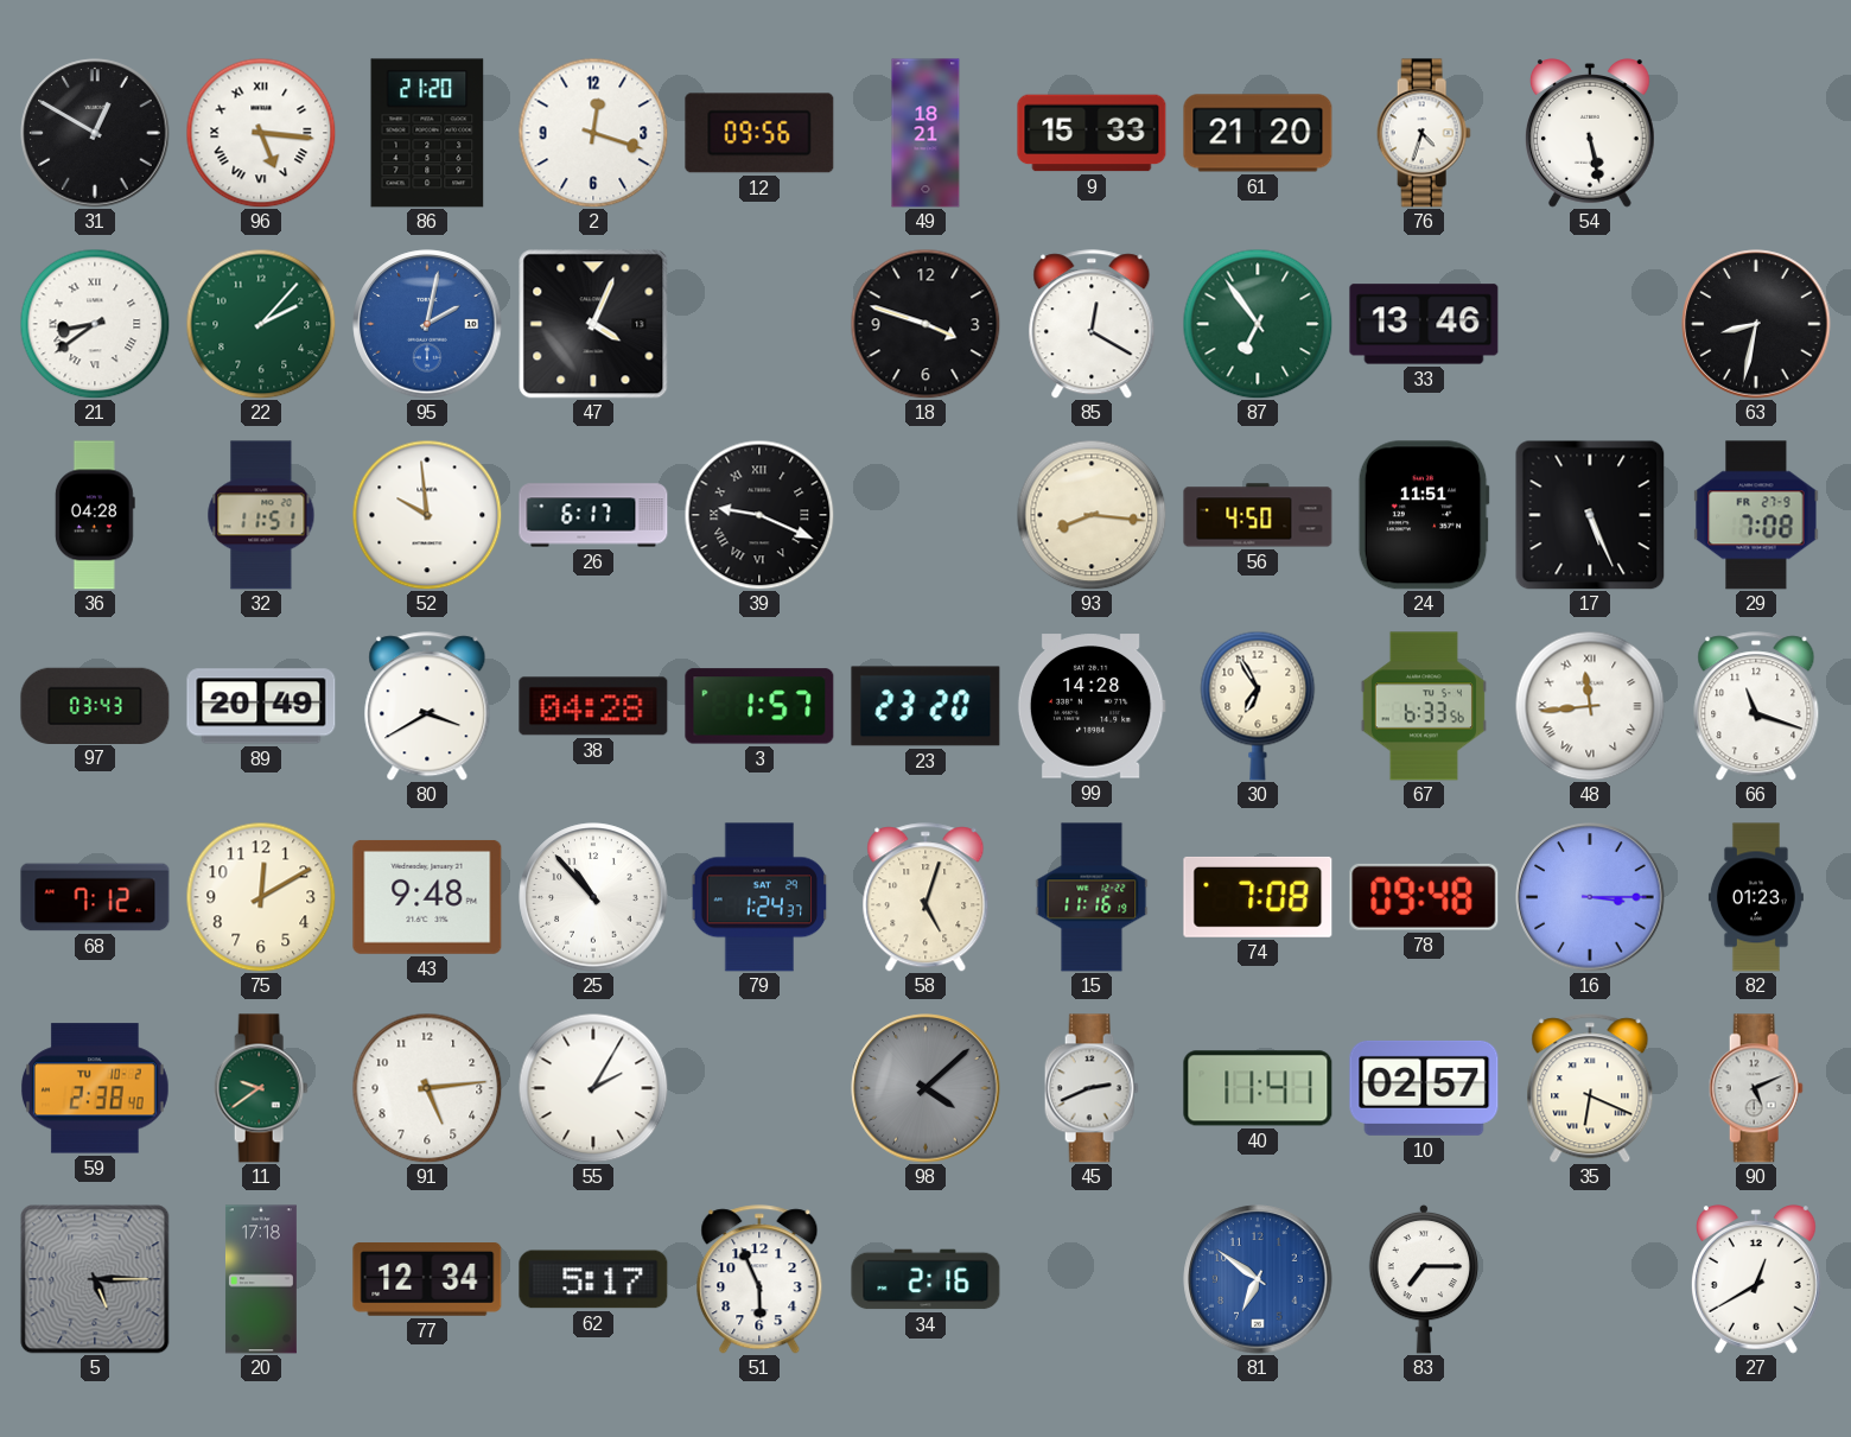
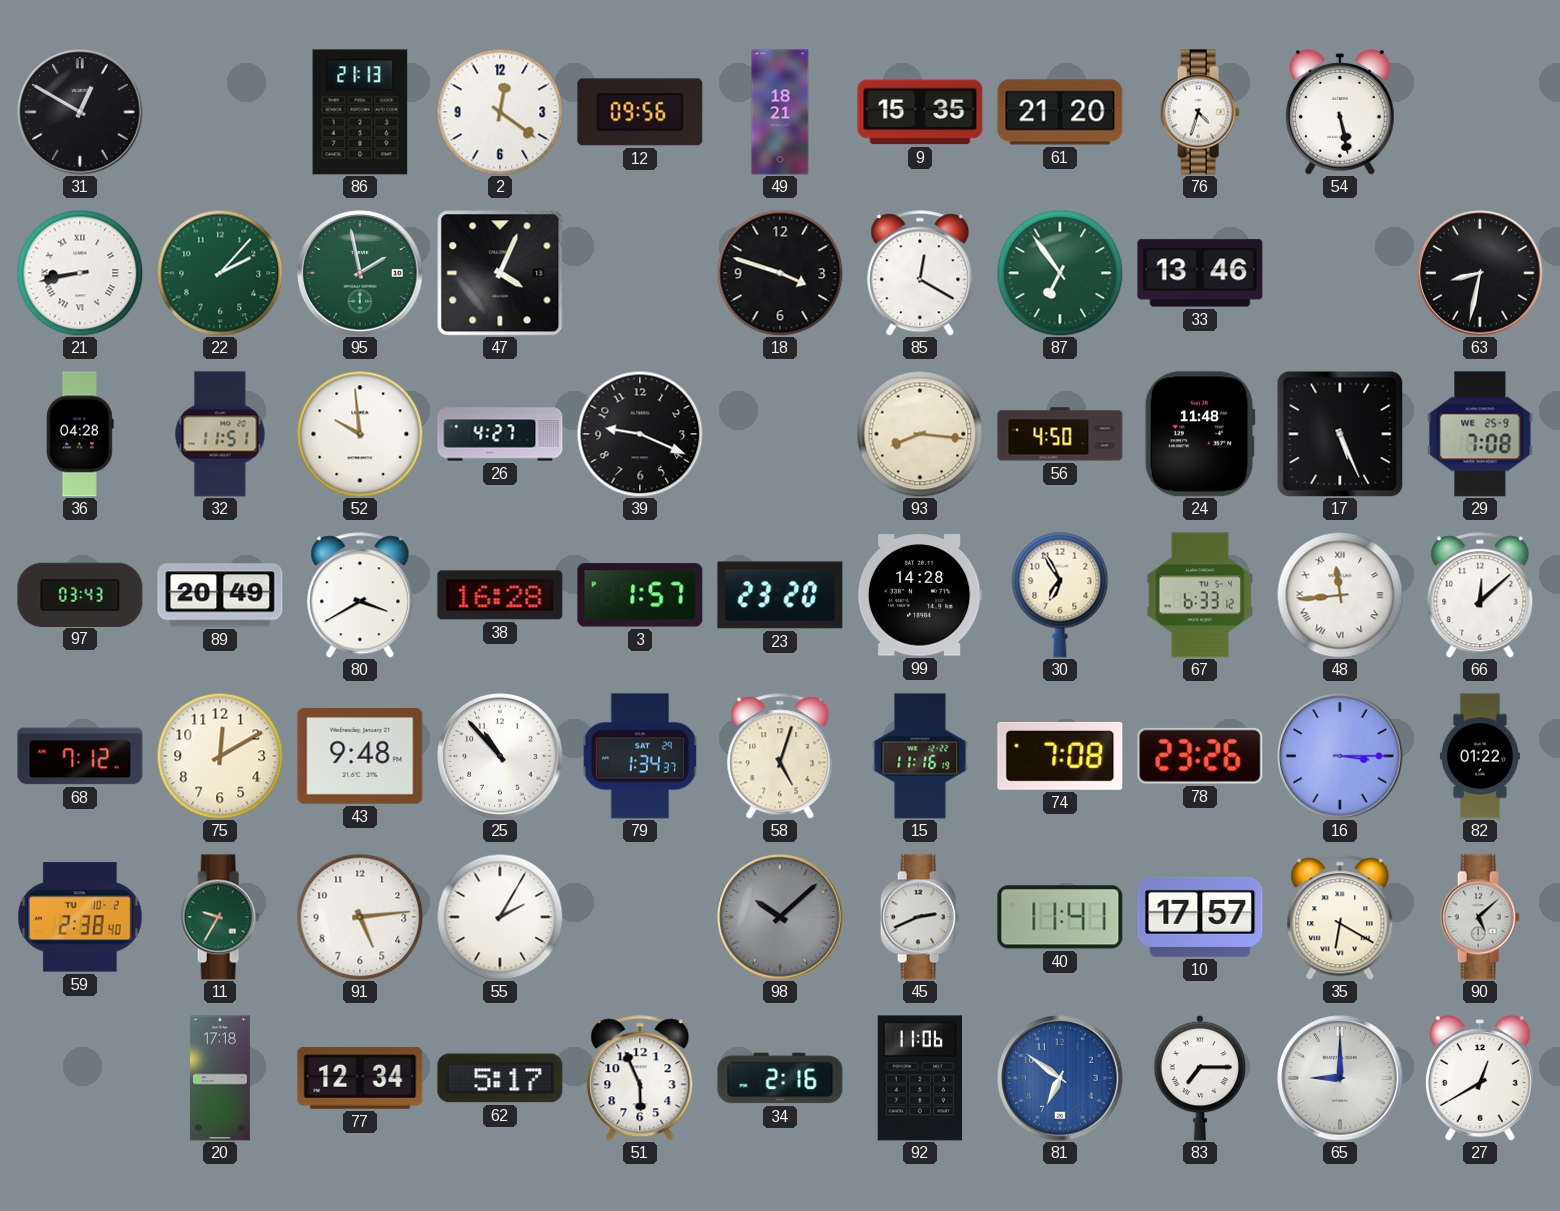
96: 5:16 -> none
86: 21:20 -> 21:13
2: 12:18 -> 12:21
9: 15:33 -> 15:35
21: 8:39 -> 8:43
95: 2:02 -> 1:58
95 dial: blue -> green
26: 6:17 -> 4:27
39 numerals: Roman -> Arabic
24: 11:51 -> 11:48
29 date: FR 27-9 -> WE 25-9
38: 04:28 -> 16:28
67: 6:33:56 -> 6:33:12
66: 11:18 -> 12:08
79: 1:24 -> 1:34
78: 09:48 -> 23:26
82: 01:23 -> 01:22
11: 9:39 -> 9:35
98: 4:08 -> 10:08
10: 02:57 -> 17:57
35: 6:19 -> 6:20
90: 5:11 -> 5:08
5: 5:15 -> none
92: none -> 11:06
65: none -> 9:00
